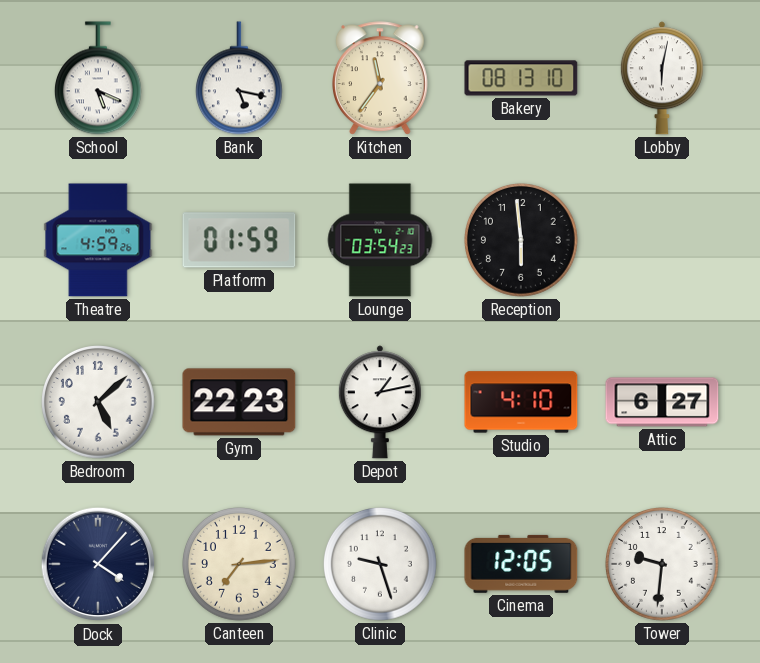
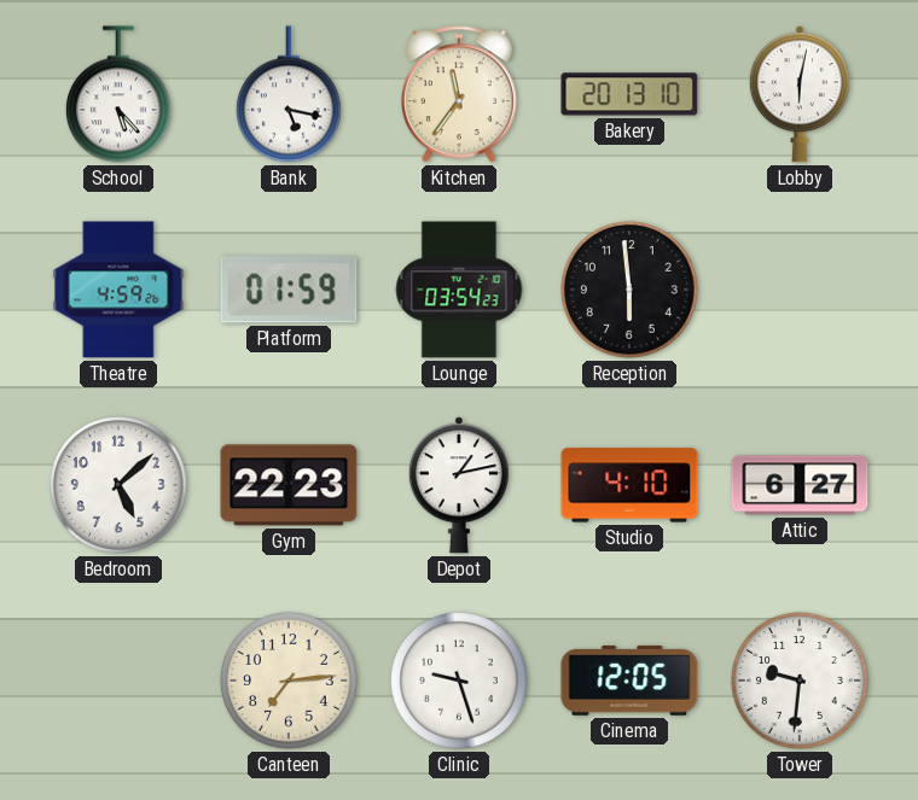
School: 5:19 -> 5:23
Bakery: 08:13 -> 20:13
Dock: 4:07 -> none
